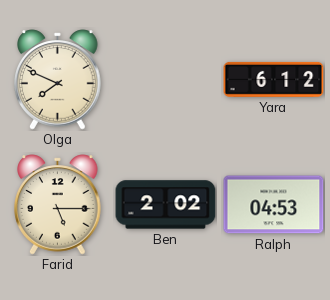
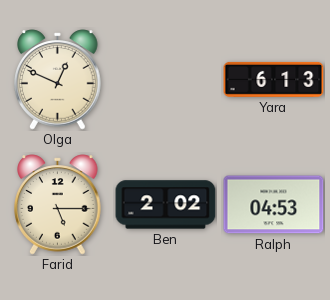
Olga: 7:49 -> 12:49
Yara: 6:12 -> 6:13
